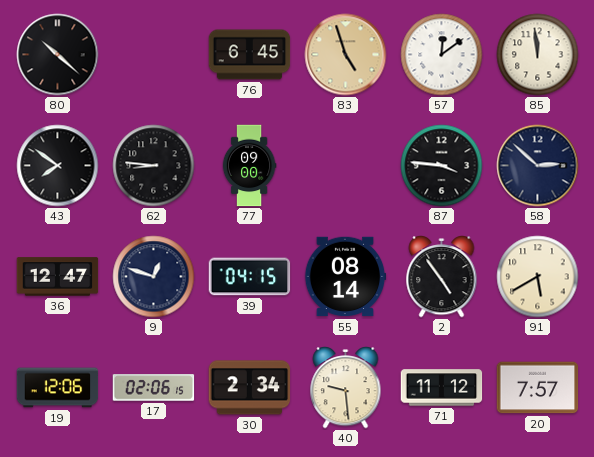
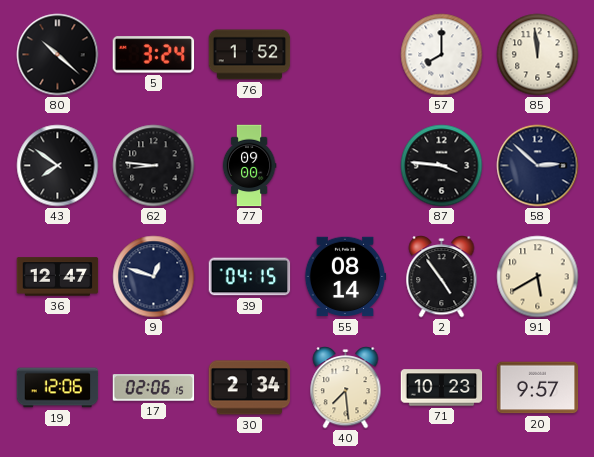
5: none -> 3:24
76: 6:45 -> 1:52
83: 4:57 -> none
57: 12:09 -> 8:00
40: 9:29 -> 7:29
71: 11:12 -> 10:23
20: 7:57 -> 9:57
